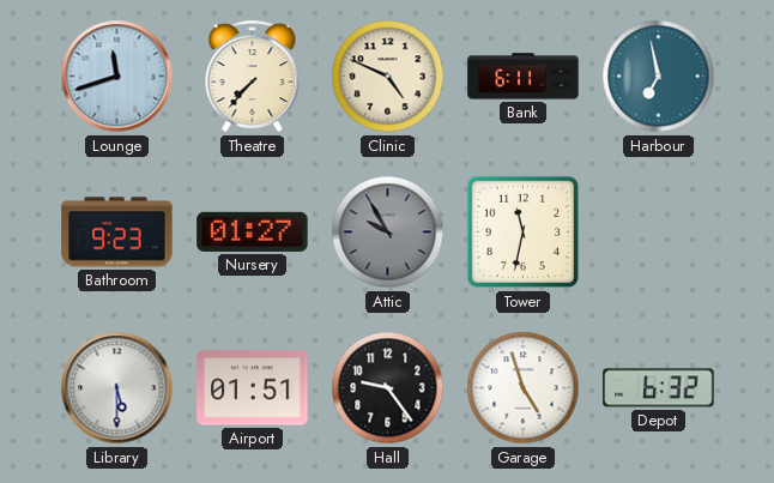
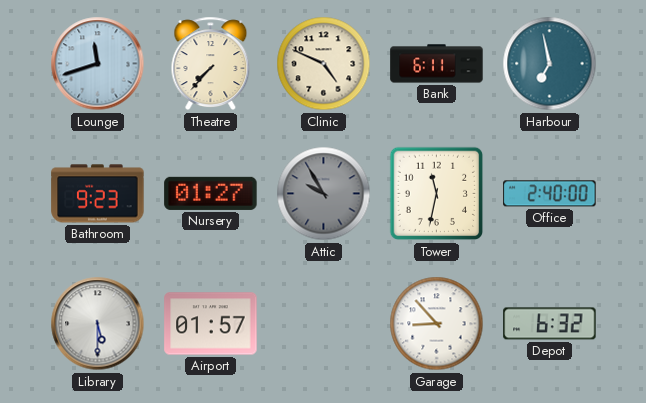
Office: none -> 2:40
Airport: 01:51 -> 01:57
Hall: 9:24 -> none
Garage: 4:57 -> 8:53
